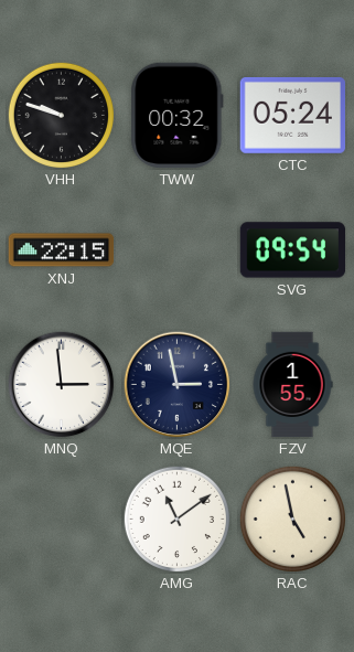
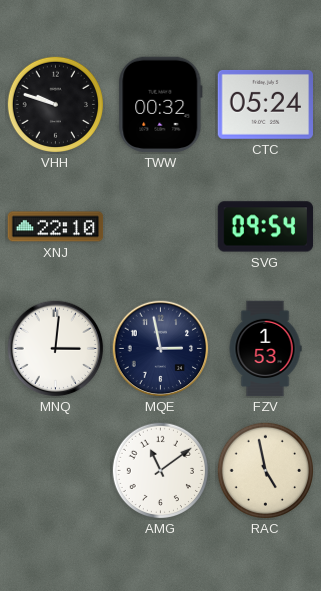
XNJ: 22:15 -> 22:10
MNQ: 2:59 -> 3:01
FZV: 1:55 -> 1:53
